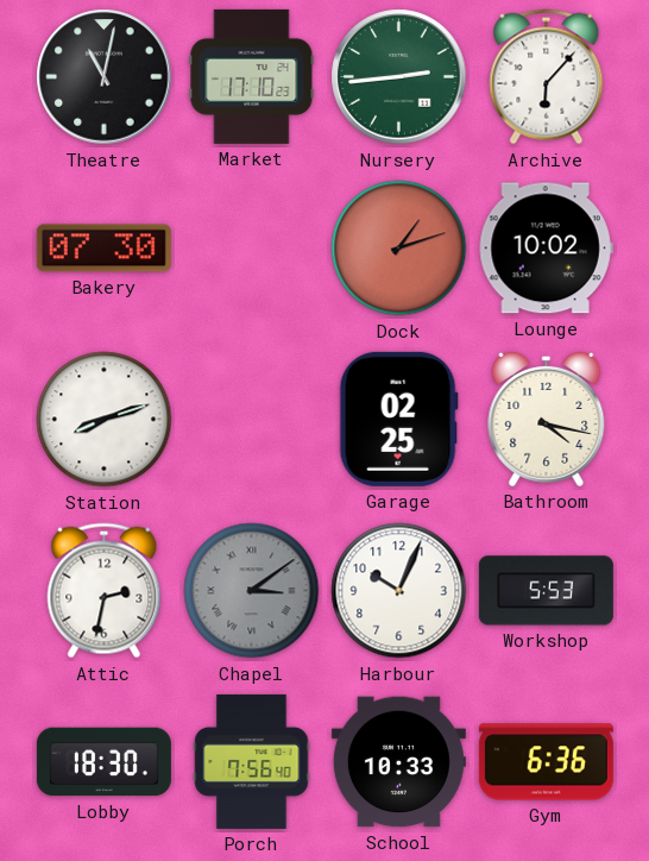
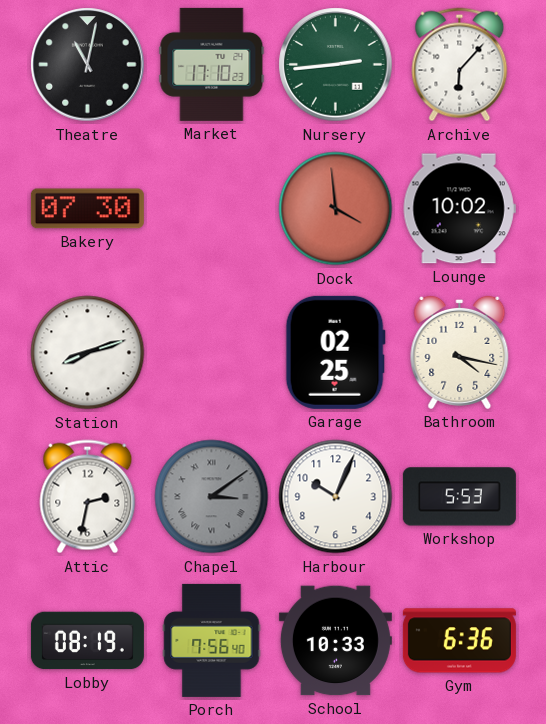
Dock: 1:12 -> 3:59
Lobby: 18:30 -> 08:19
